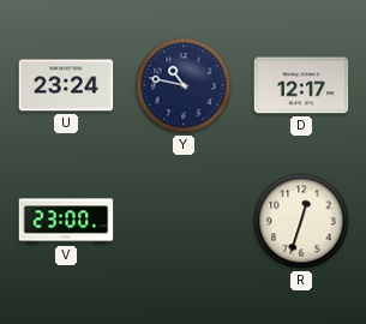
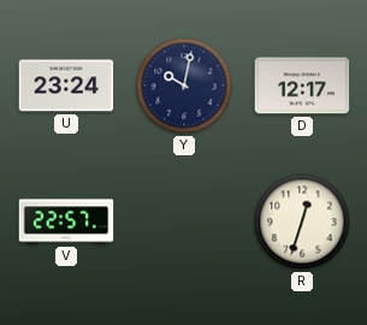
Y: 10:47 -> 10:02
V: 23:00 -> 22:57
